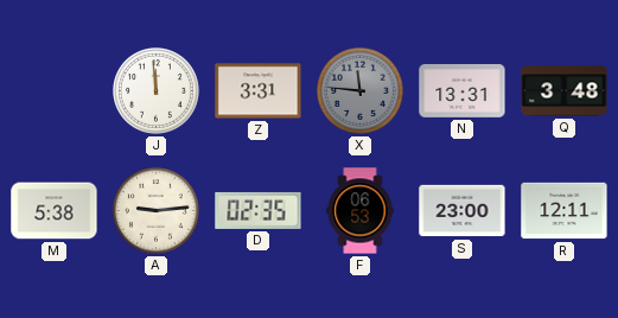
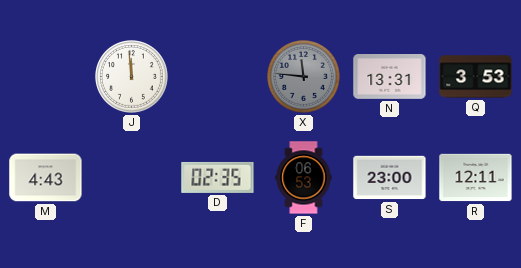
Z: 3:31 -> none
Q: 3:48 -> 3:53
M: 5:38 -> 4:43
A: 9:14 -> none
